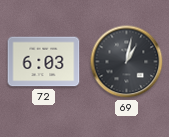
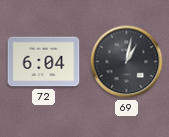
72: 6:03 -> 6:04
